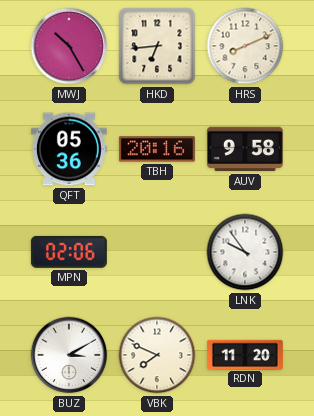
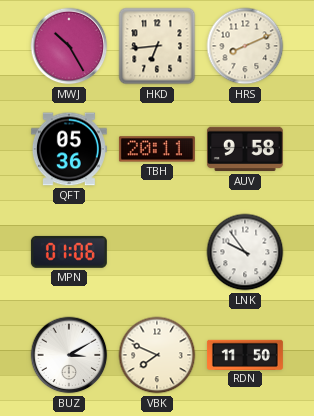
TBH: 20:16 -> 20:11
MPN: 02:06 -> 01:06
RDN: 11:20 -> 11:50
